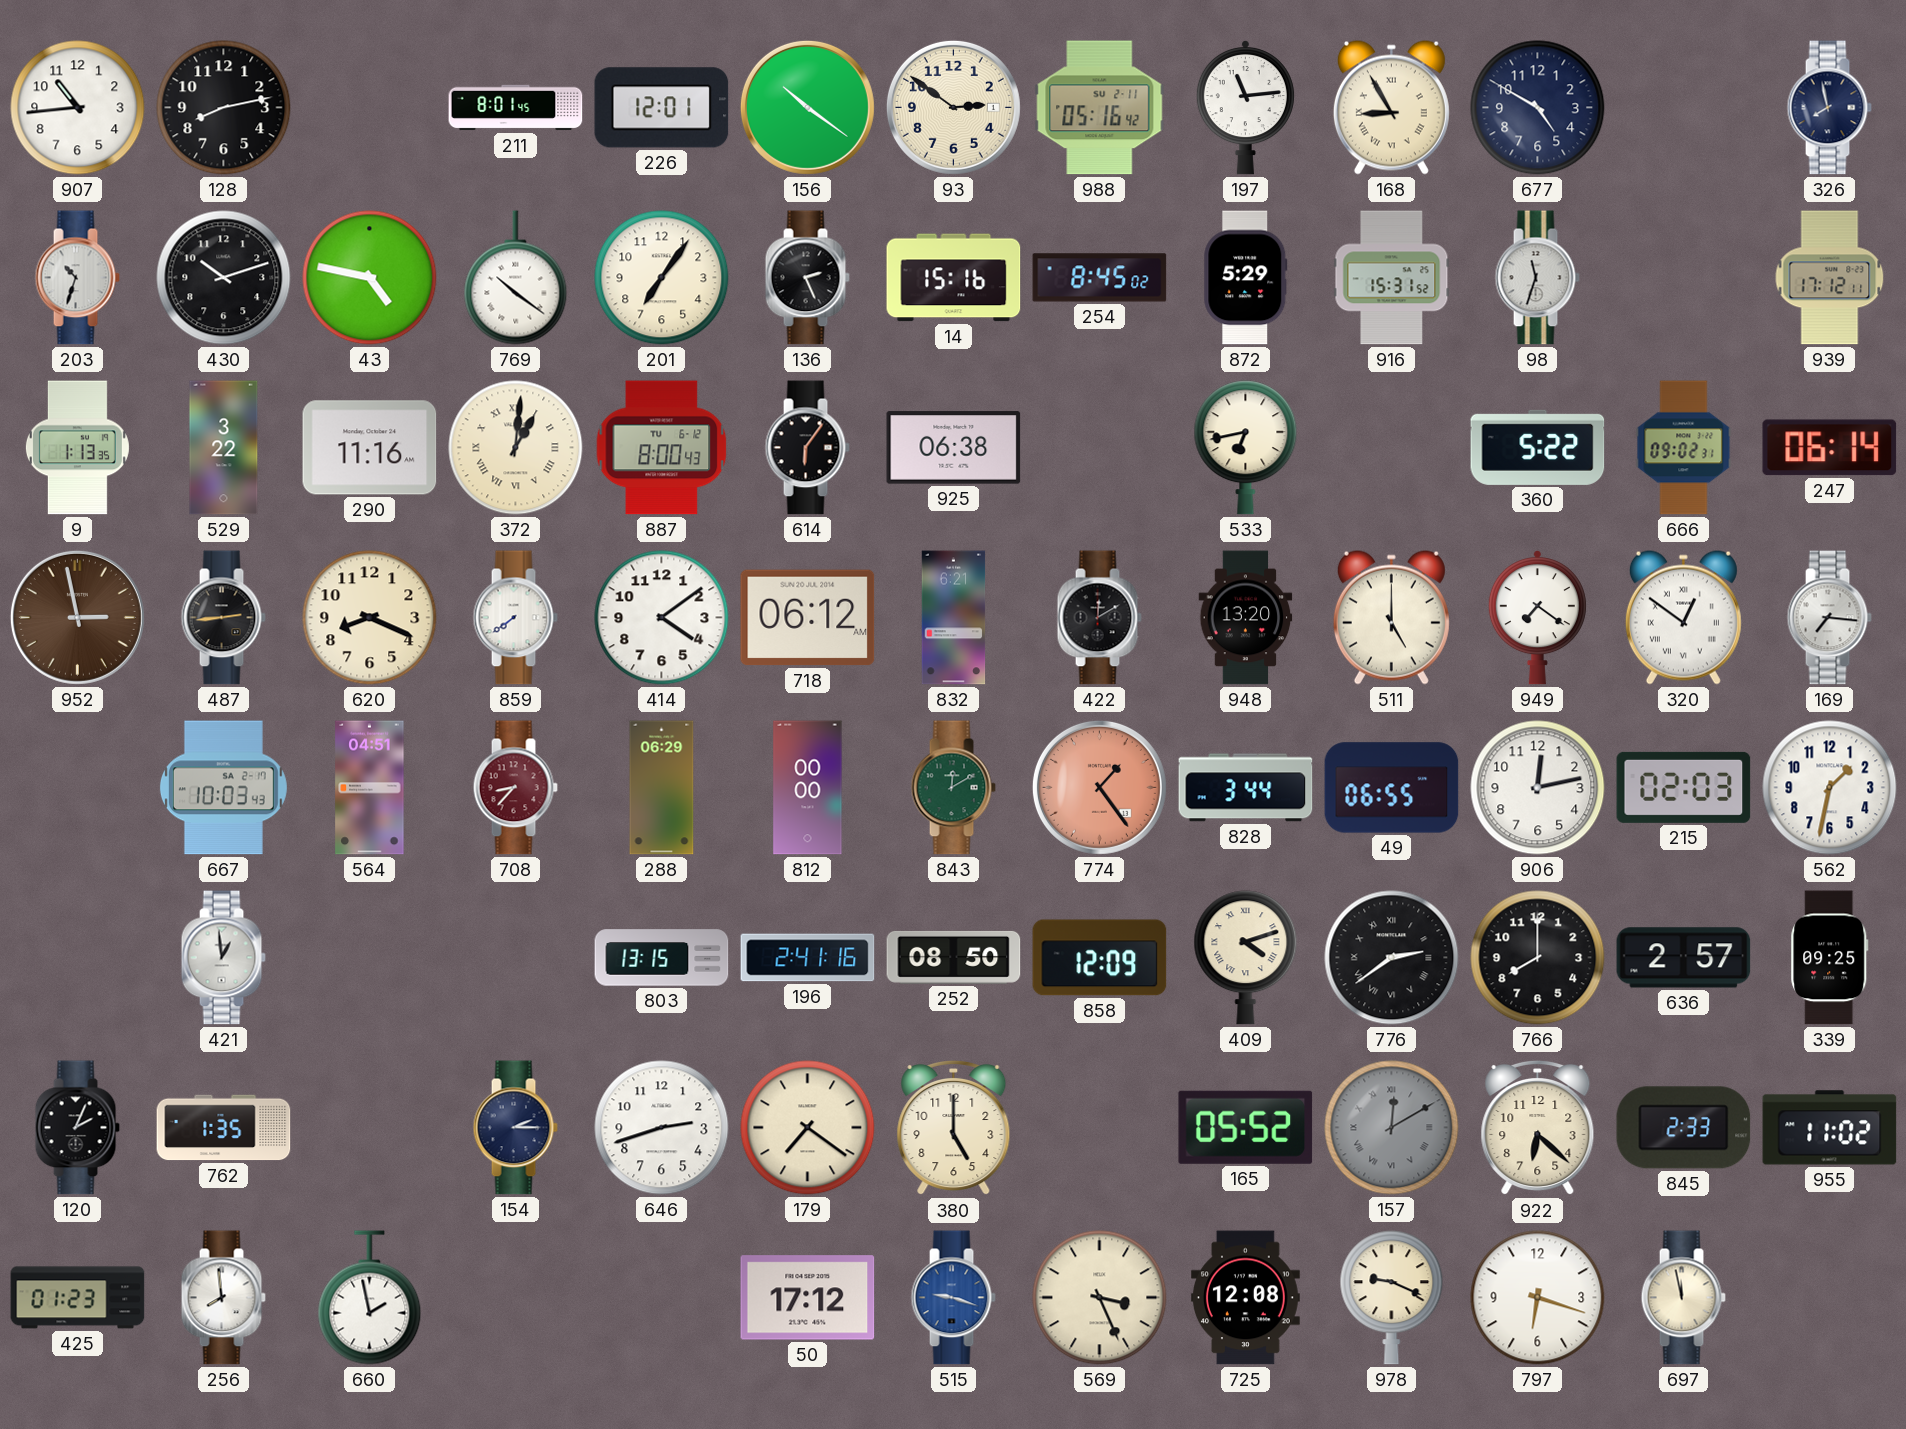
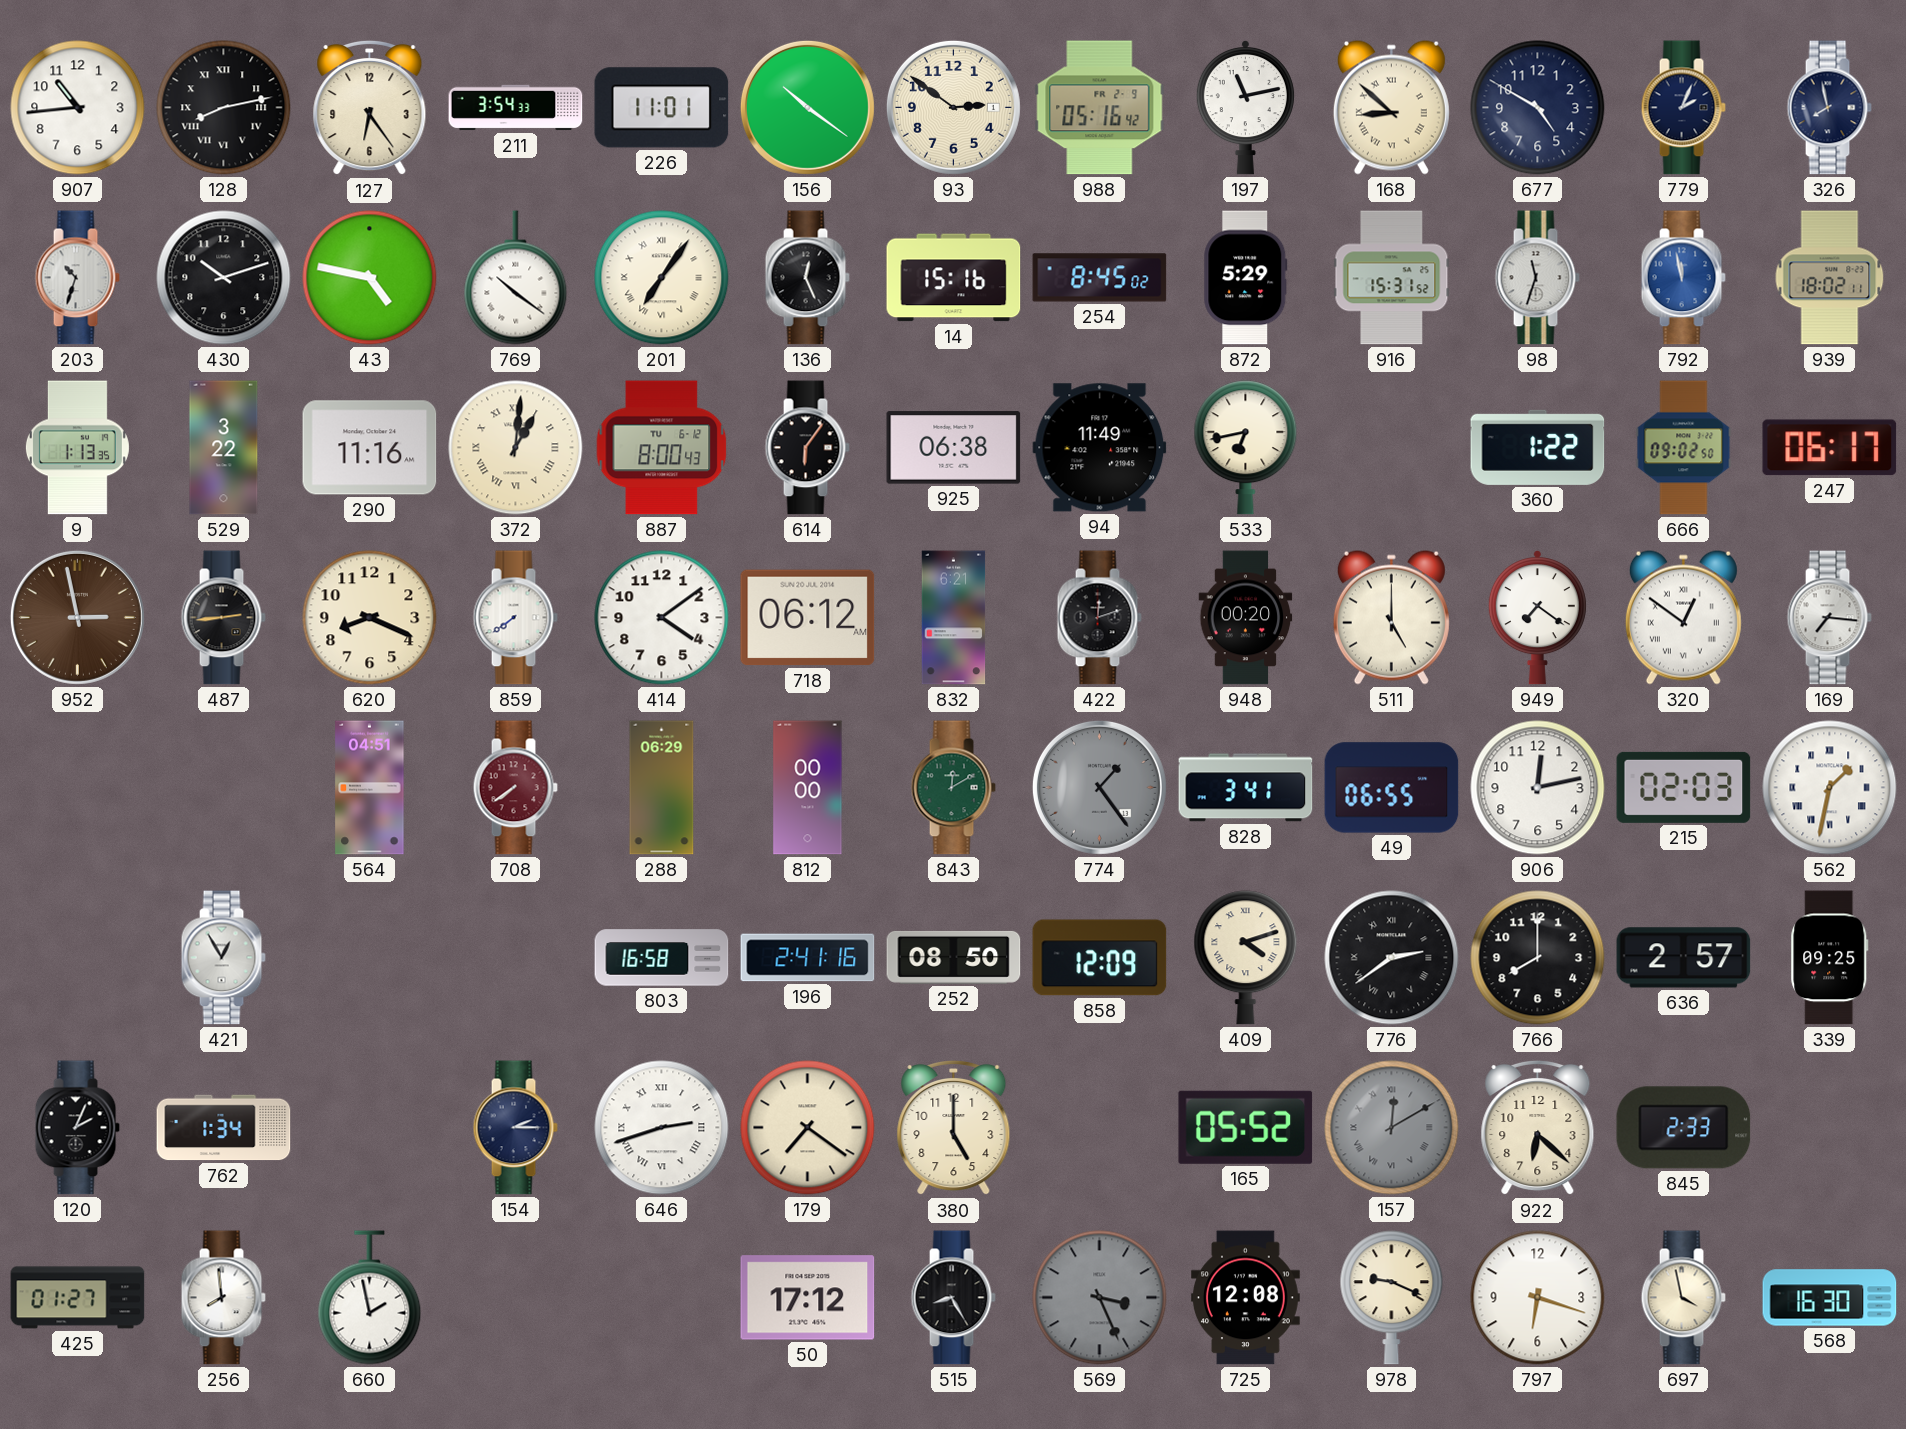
128 numerals: Arabic -> Roman
127: none -> 6:24
211: 8:01 -> 3:54
226: 12:01 -> 11:01
988 date: SU 2-11 -> FR 2-9
197: 11:14 -> 11:13
168: 8:55 -> 8:52
779: none -> 2:04
201 numerals: Arabic -> Roman
136: 2:26 -> 12:26
792: none -> 11:58
939: 17:12 -> 18:02
94: none -> 11:49
360: 5:22 -> 1:22
666: 09:02:31 -> 09:02:50
247: 06:14 -> 06:17
422: 12:10 -> 12:12
948: 13:20 -> 00:20
667: 10:03 -> none
708: 8:37 -> 7:39
774 dial: salmon -> grey
828: 3:44 -> 3:41
562 numerals: Arabic -> Roman
421: 12:59 -> 12:55
803: 13:15 -> 16:58
762: 1:35 -> 1:34
646 numerals: Arabic -> Roman
955: 11:02 -> none
425: 01:23 -> 01:27
515: 9:18 -> 8:25
515 dial: blue -> black
569 dial: cream -> grey
697: 11:58 -> 3:58
568: none -> 16:30
